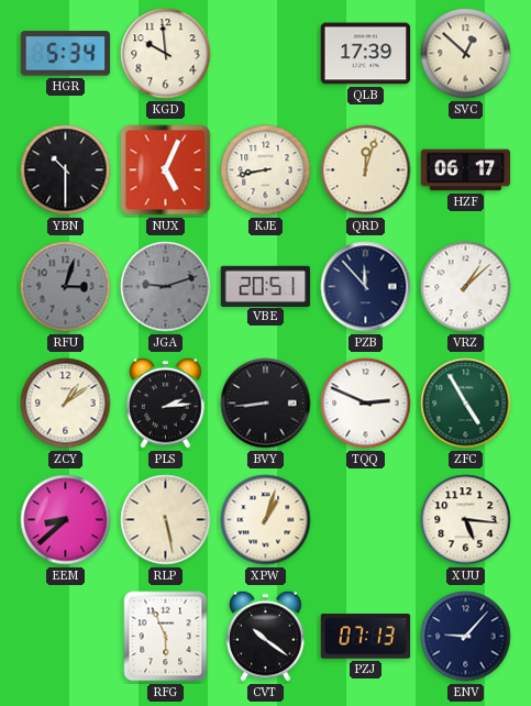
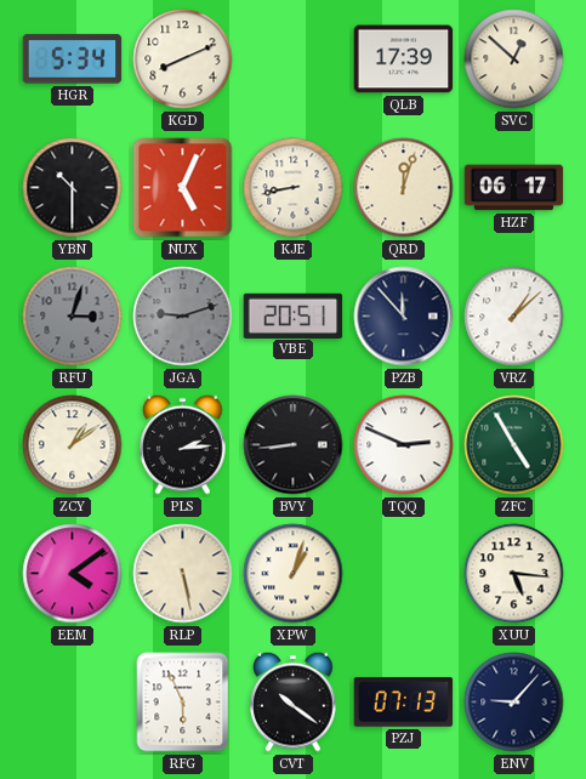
KGD: 9:59 -> 8:11
EEM: 8:38 -> 4:09
